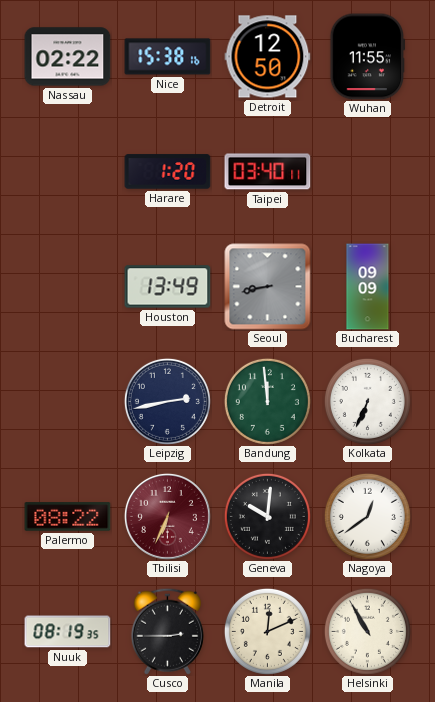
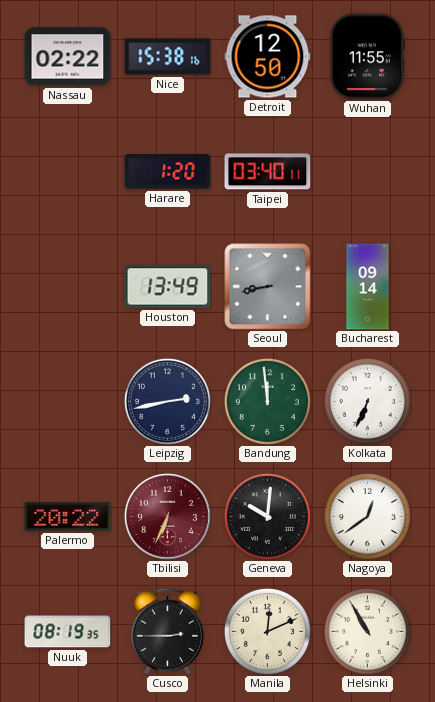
Bucharest: 09:09 -> 09:14
Palermo: 08:22 -> 20:22
